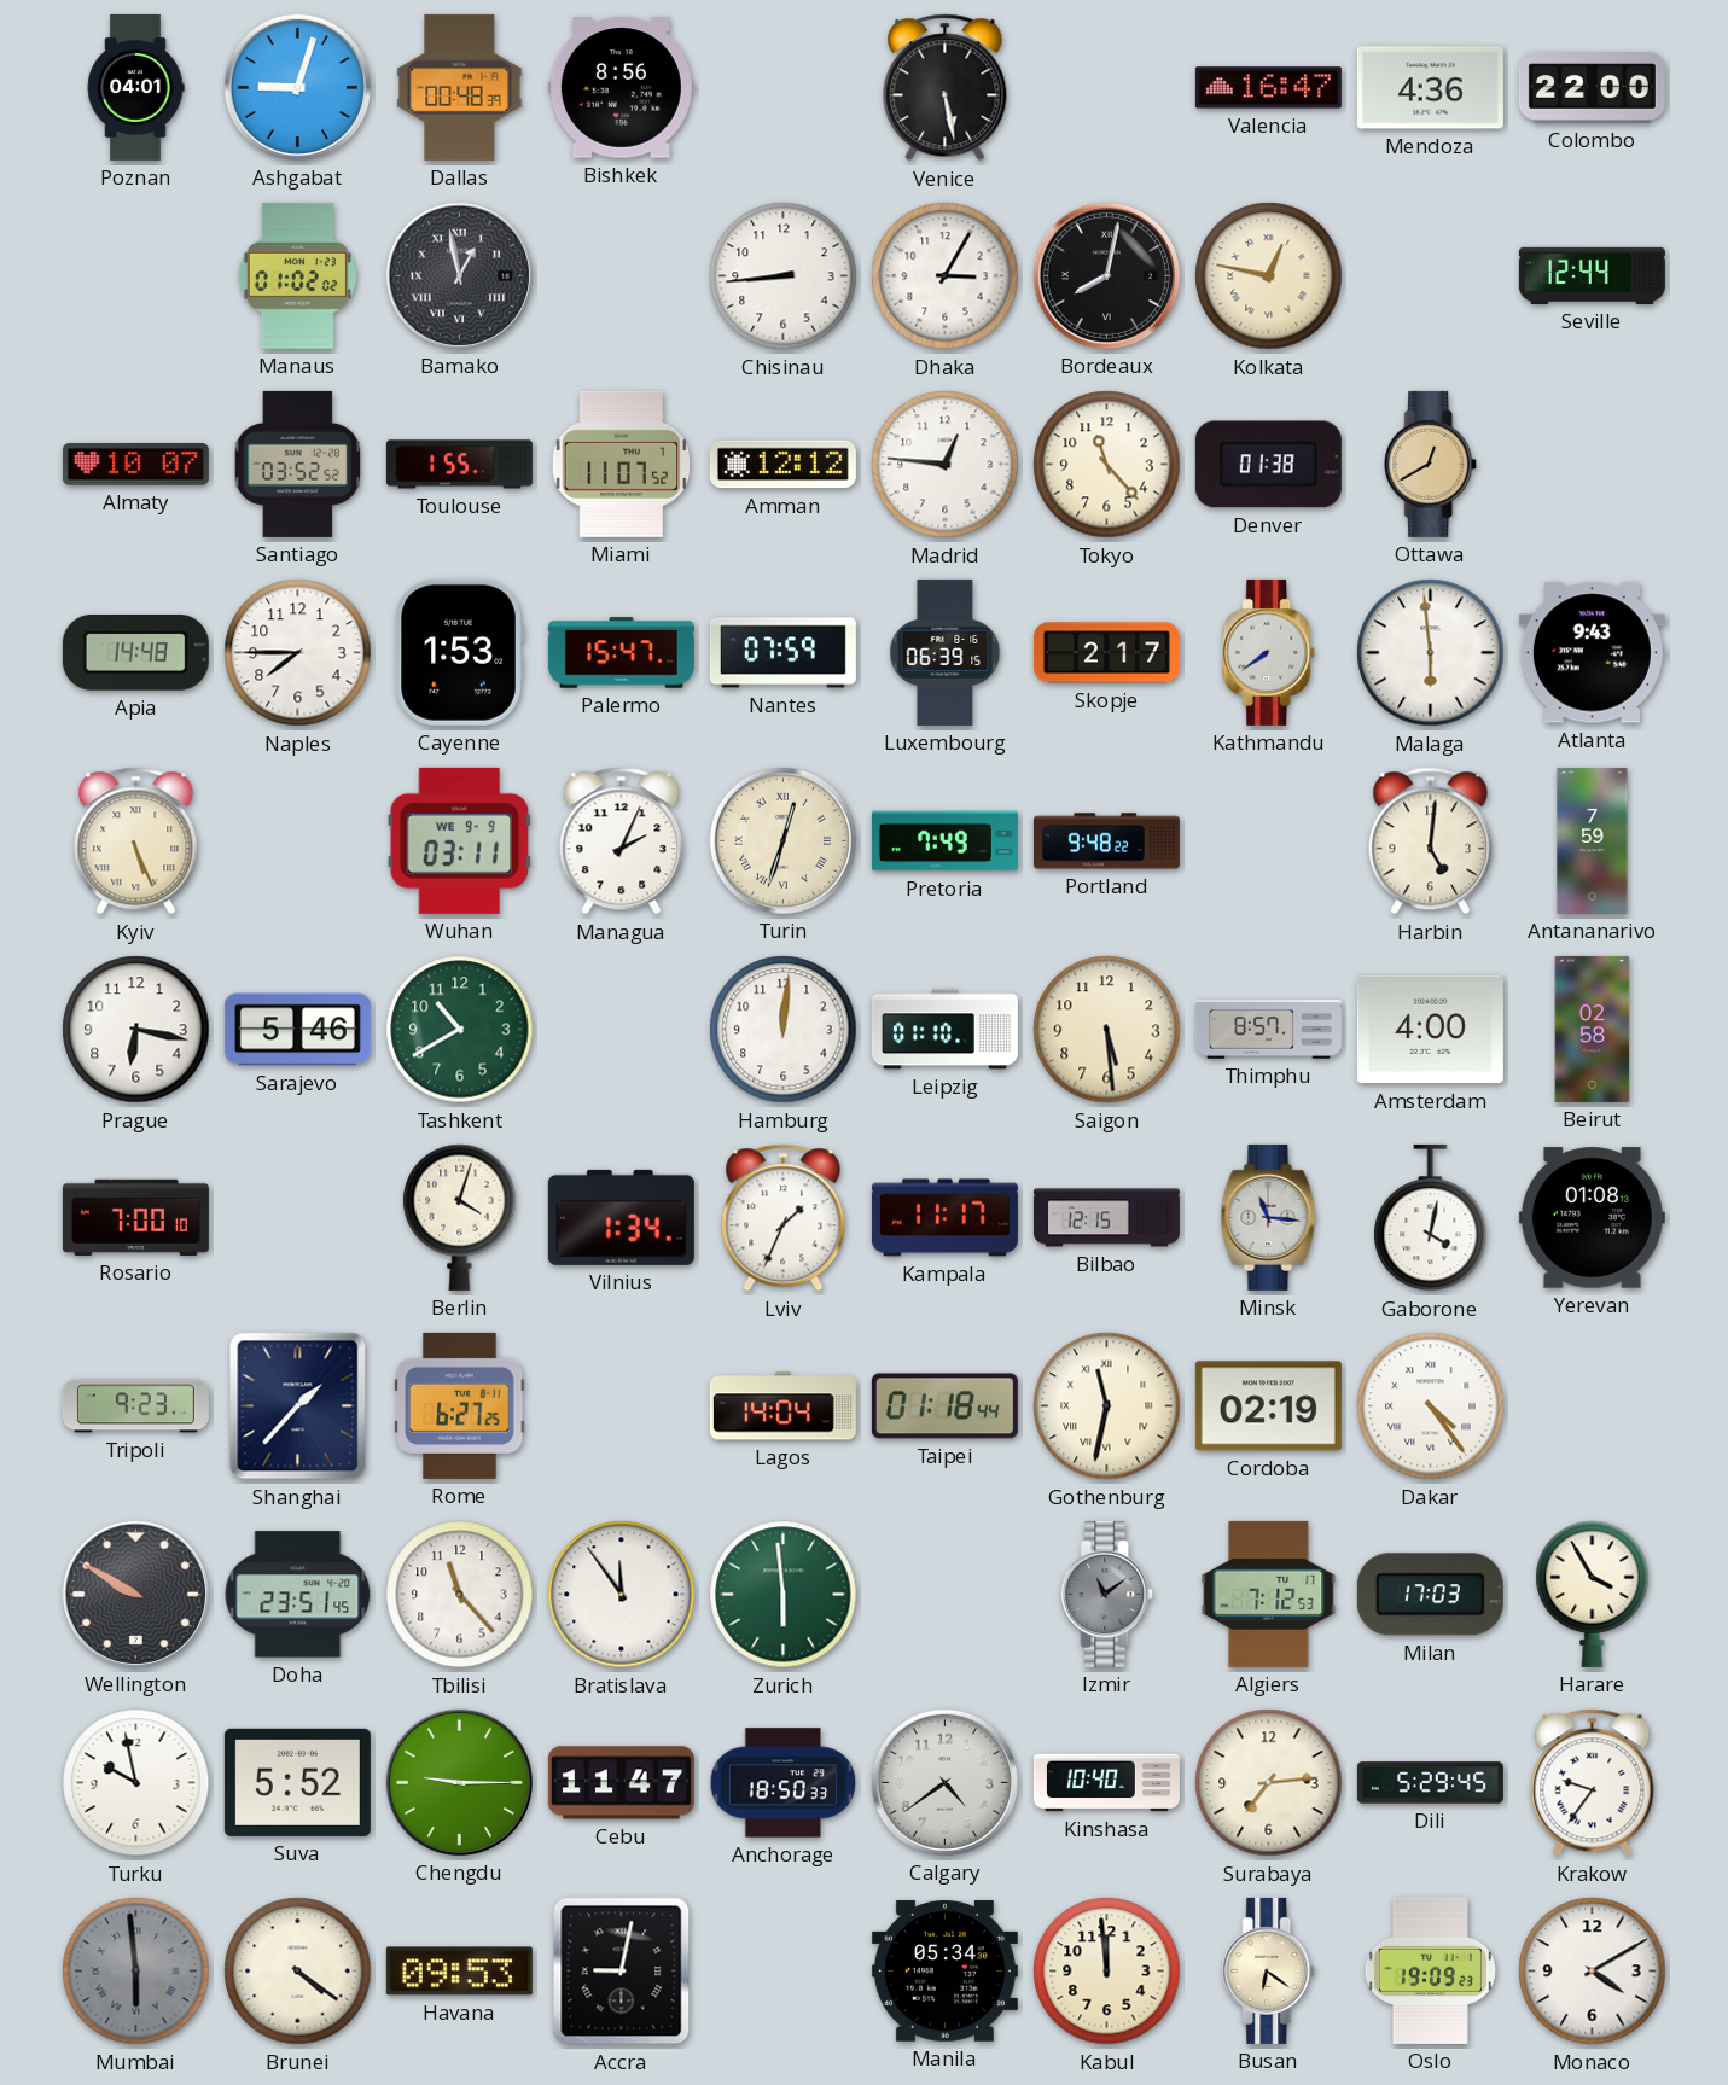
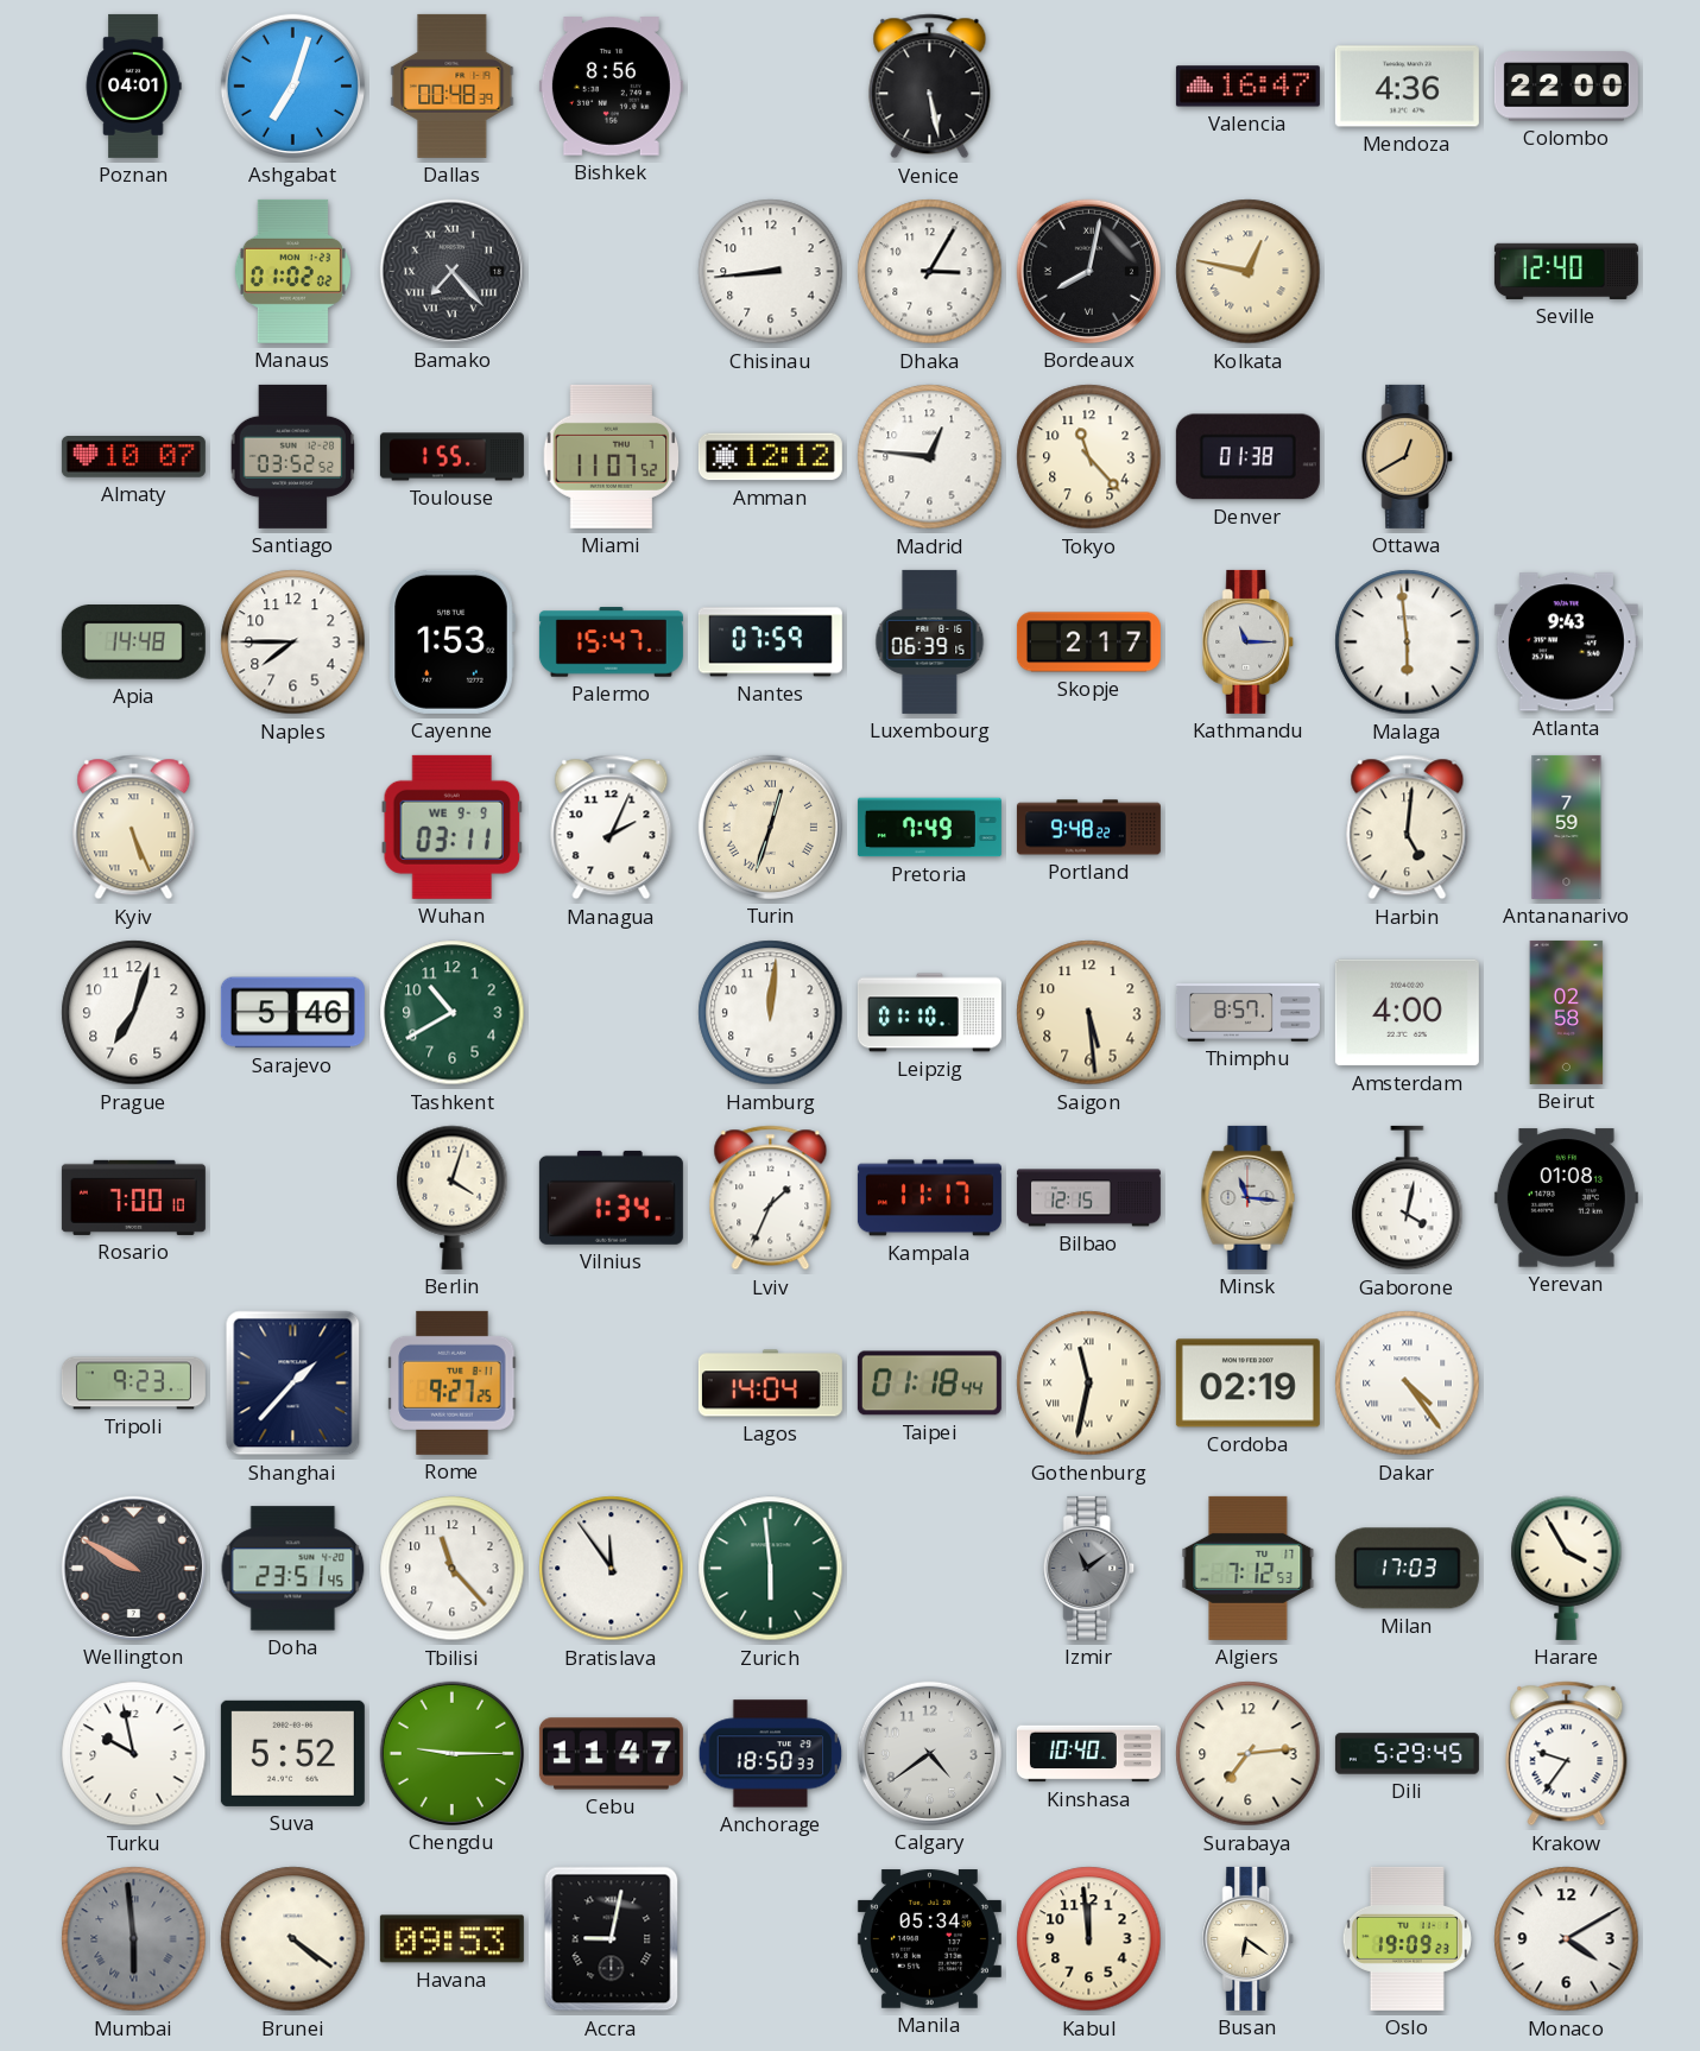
Ashgabat: 9:03 -> 7:03
Bamako: 12:58 -> 7:23
Seville: 12:44 -> 12:40
Kathmandu: 7:39 -> 11:15
Prague: 6:17 -> 7:03
Rome: 6:27 -> 9:27
